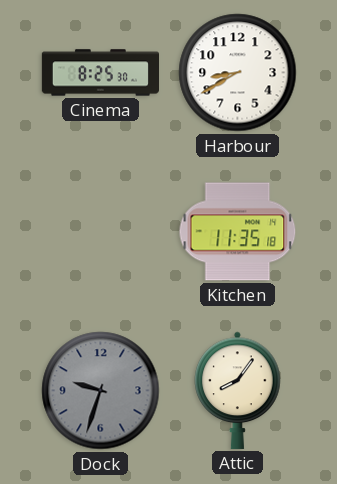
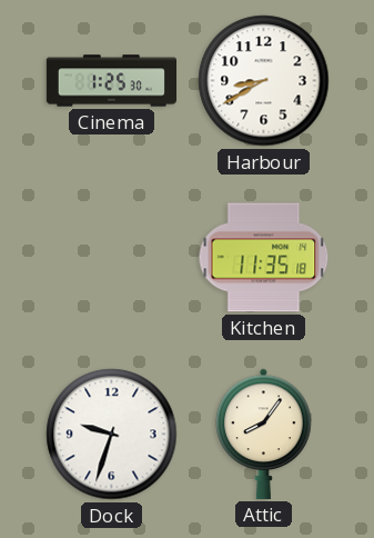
Cinema: 8:25 -> 1:25
Dock dial: grey -> white
